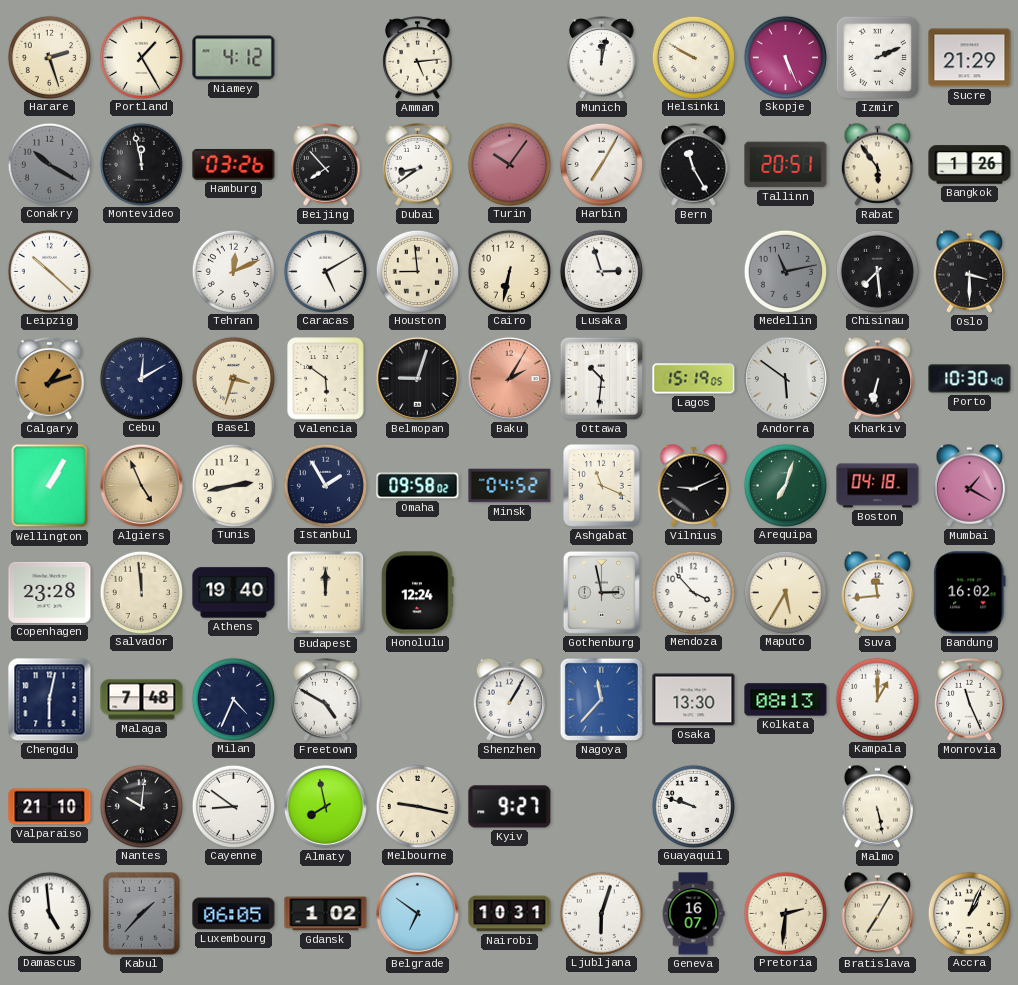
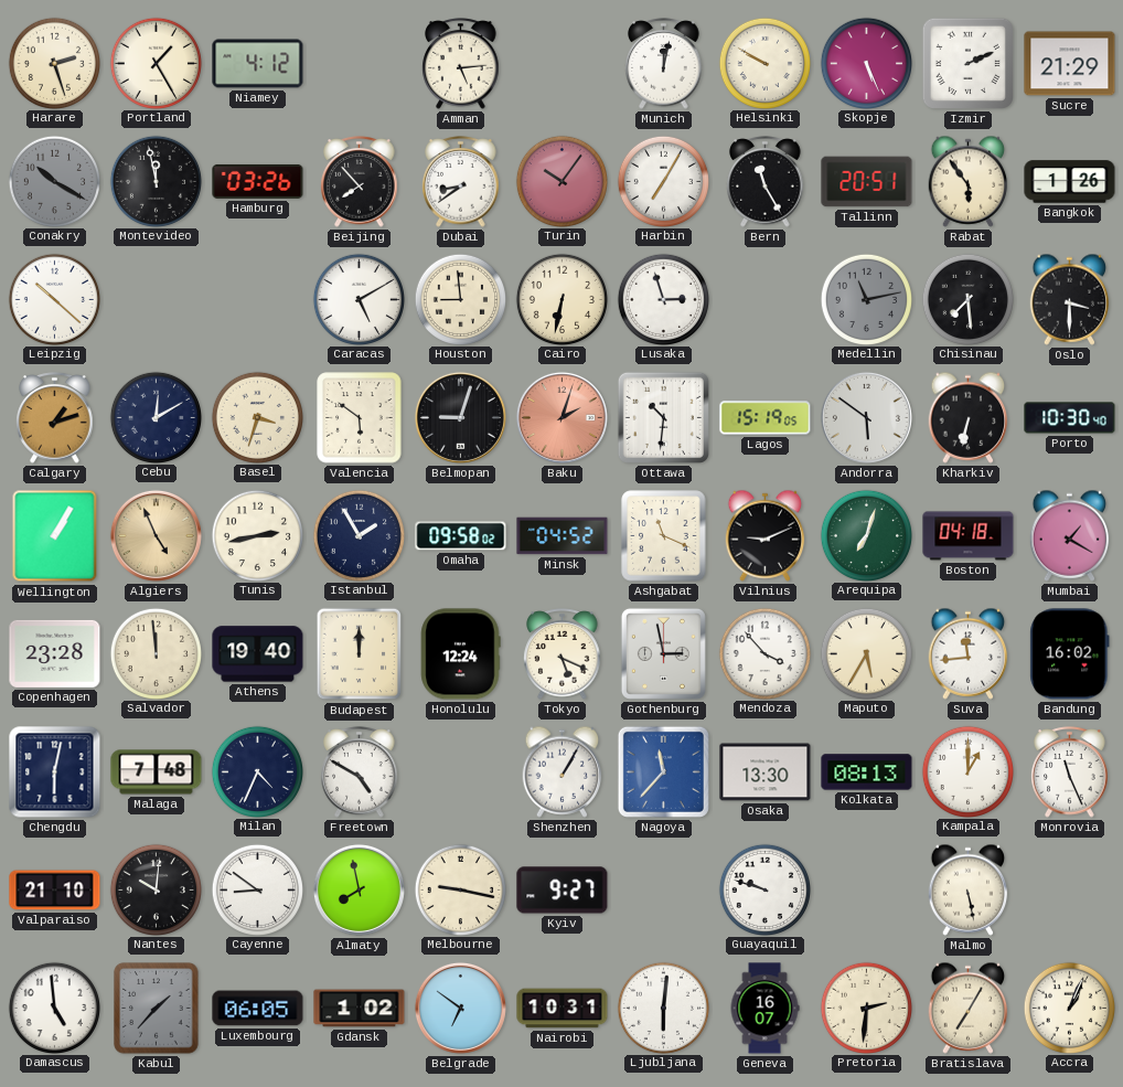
Tehran: 12:11 -> none
Baku: 2:05 -> 2:03
Tokyo: none -> 5:19
Ljubljana: 6:03 -> 6:01
